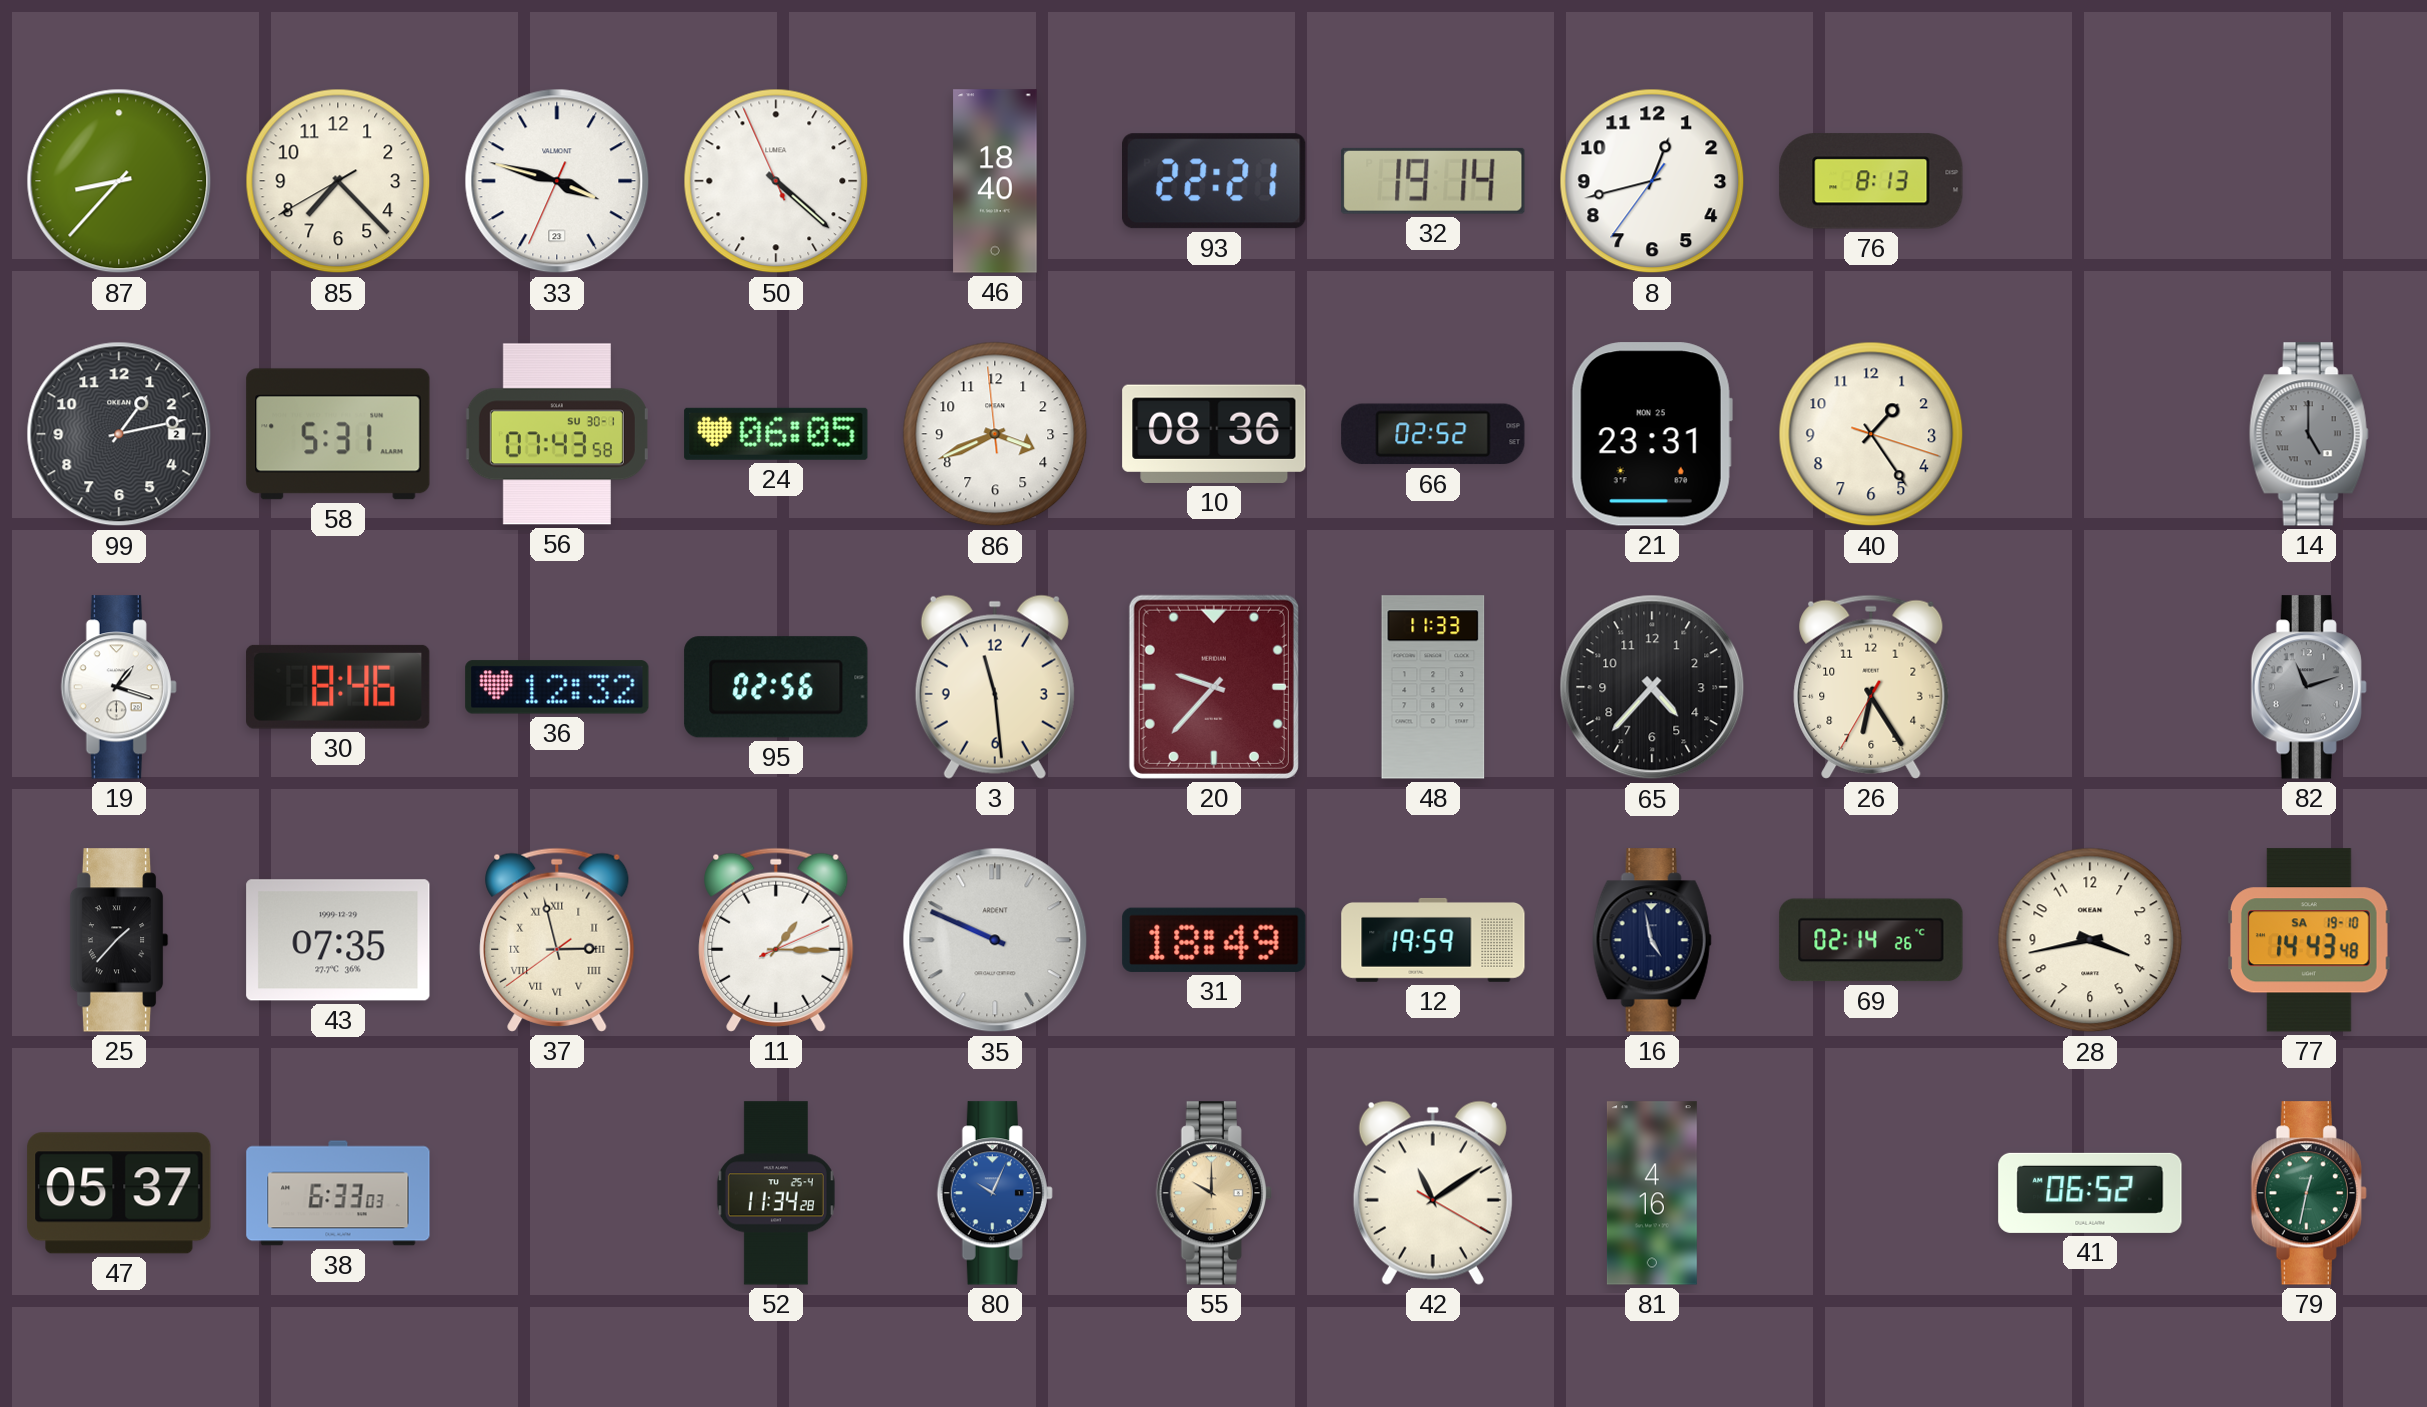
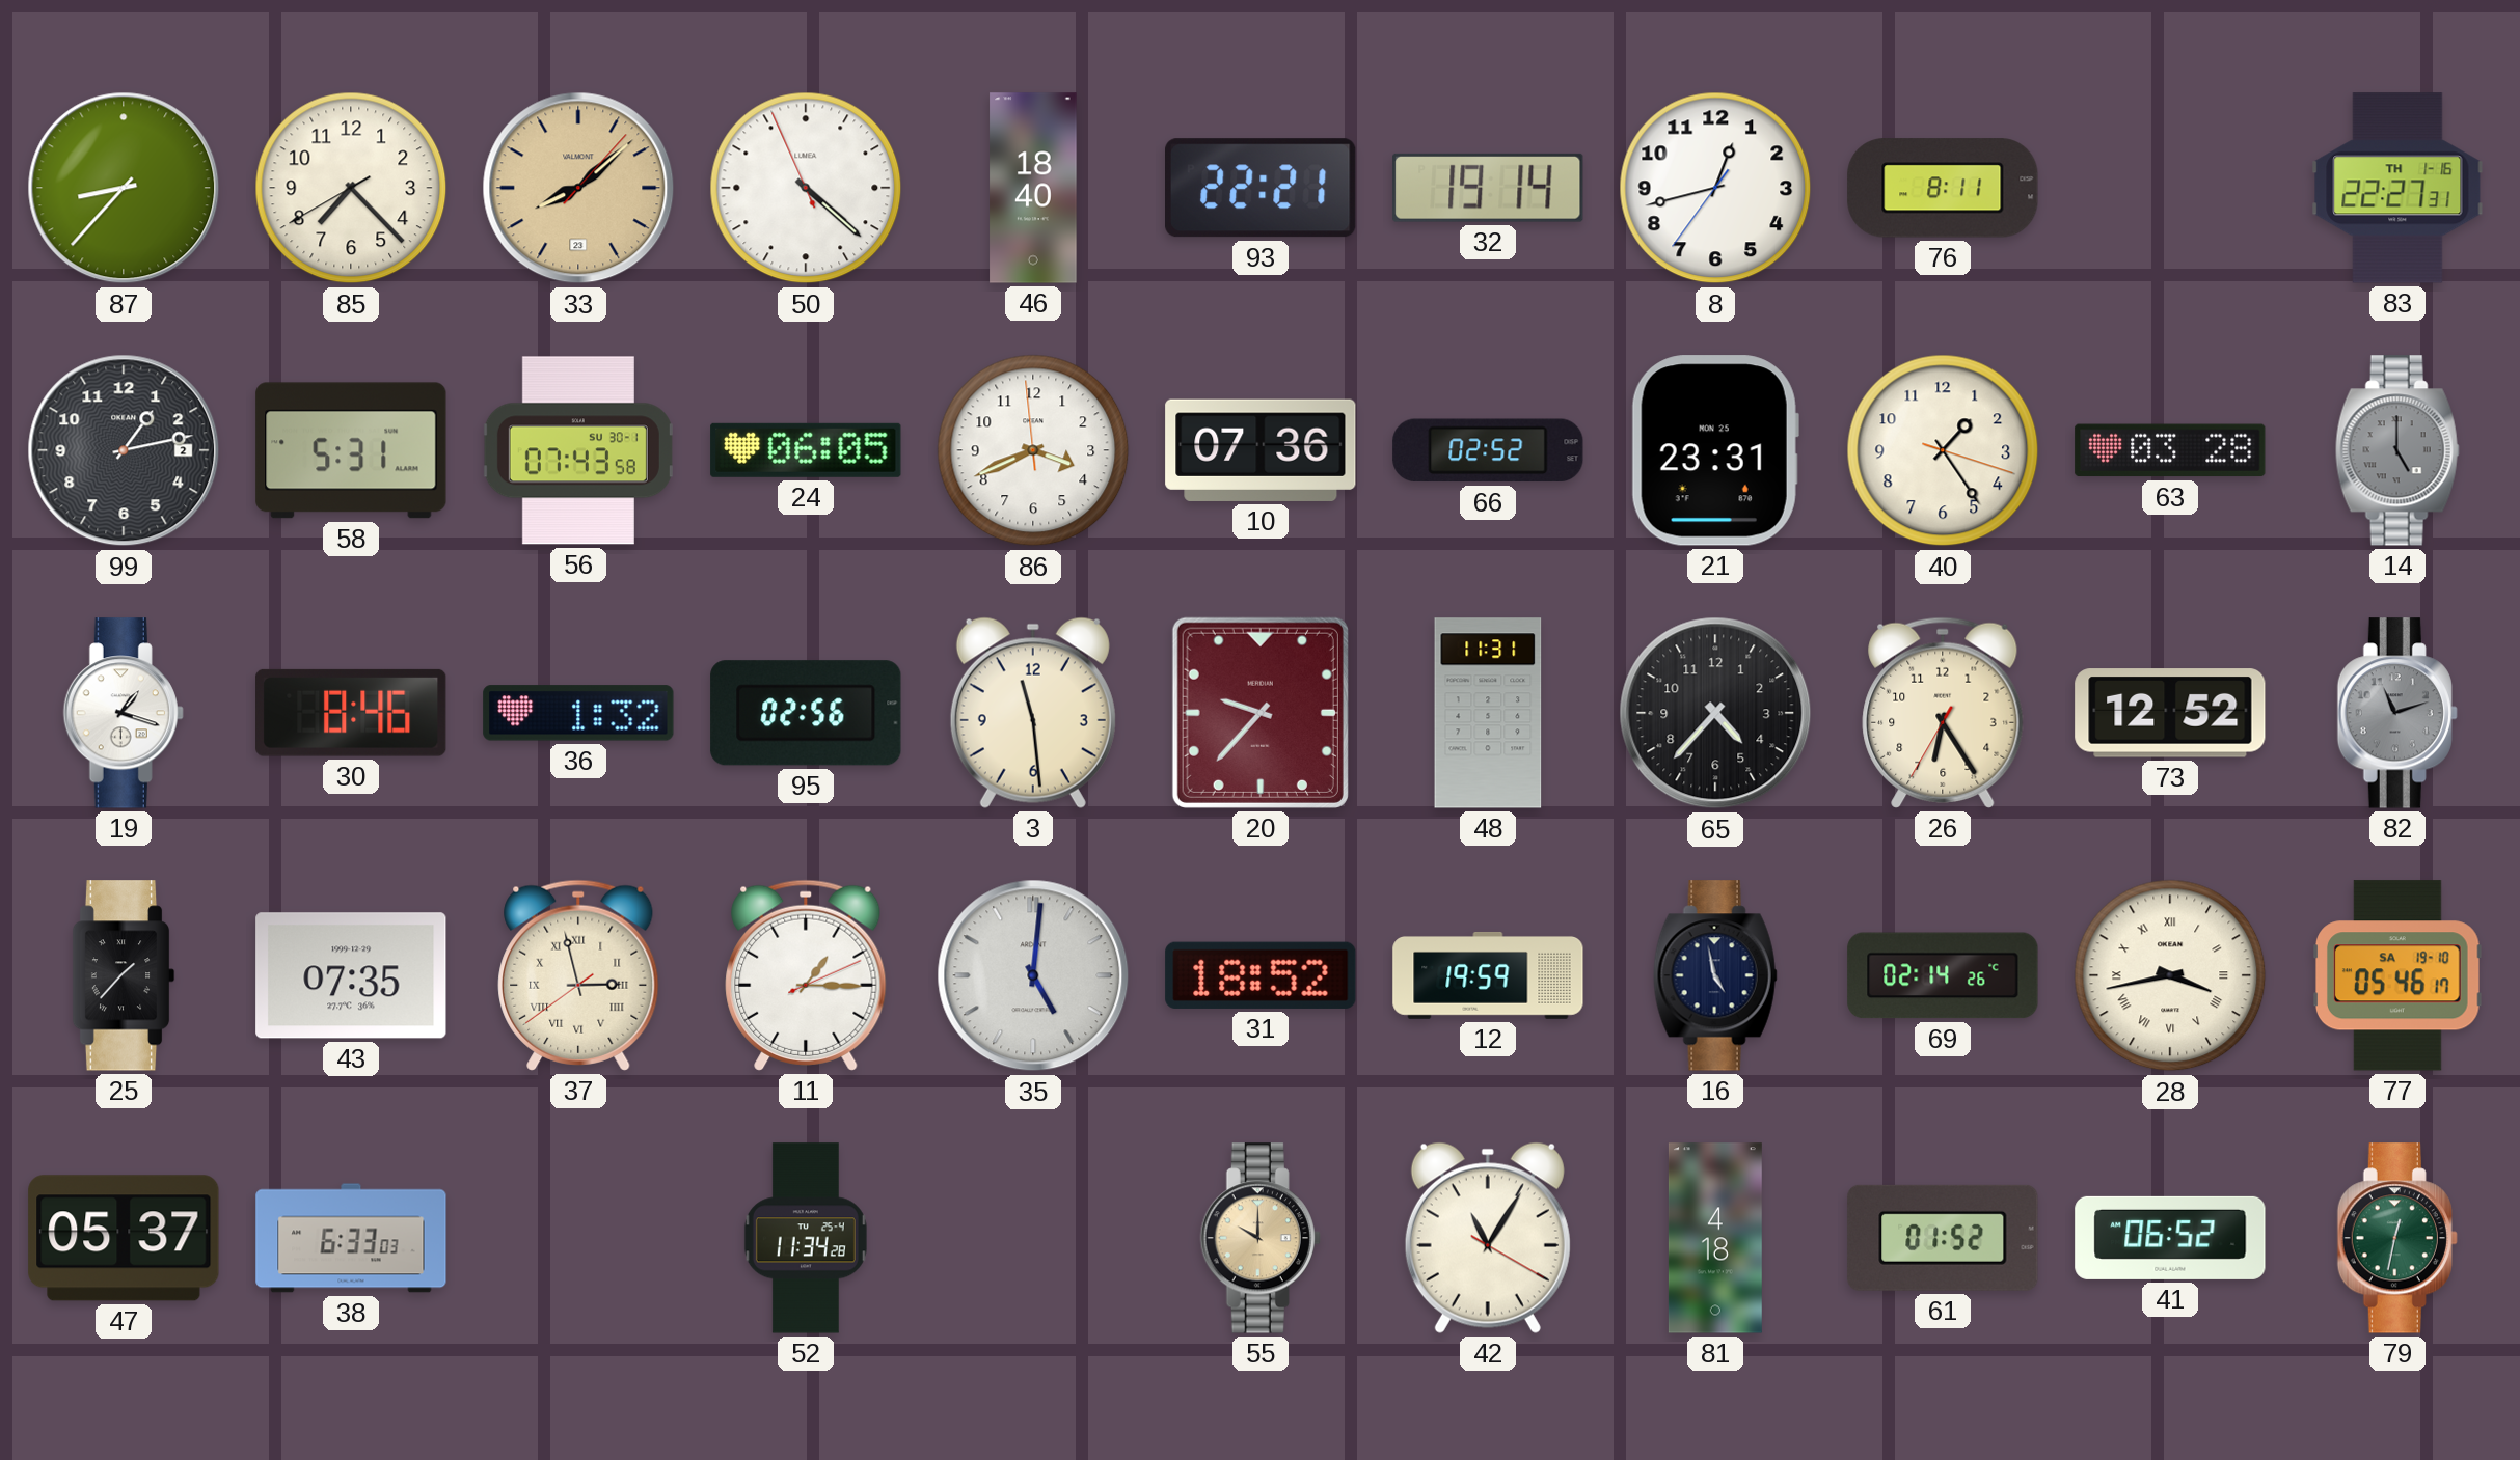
33: 3:47 -> 8:08
33 dial: white -> champagne
76: 8:13 -> 8:11
83: none -> 22:27
10: 08:36 -> 07:36
63: none -> 03:28
36: 12:32 -> 1:32
48: 11:33 -> 11:31
73: none -> 12:52
35: 9:49 -> 5:01
31: 18:49 -> 18:52
28 numerals: Arabic -> Roman
77: 14:43 -> 05:46
80: 10:04 -> none
42: 11:09 -> 11:05
81: 4:16 -> 4:18
61: none -> 01:52
